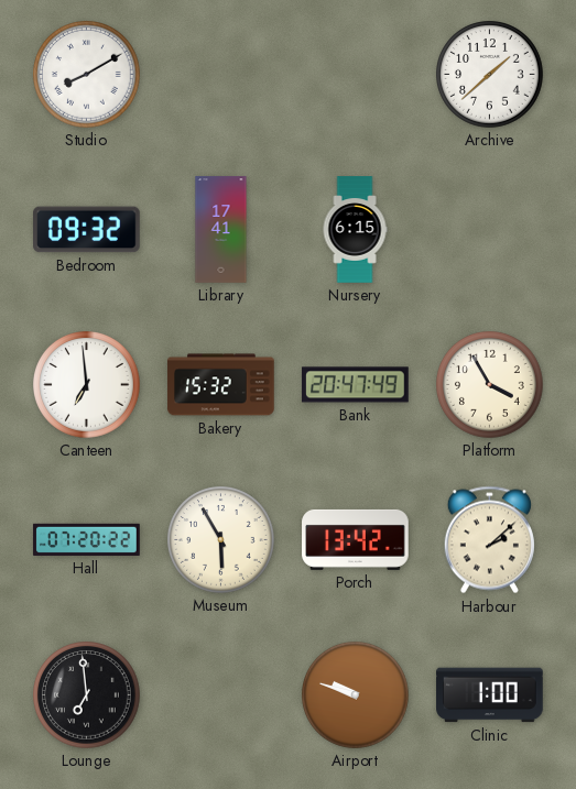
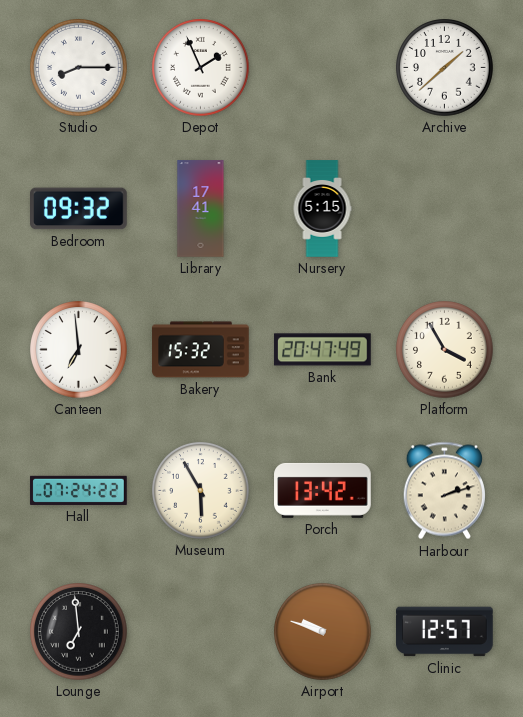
Studio: 8:10 -> 8:15
Depot: none -> 1:56
Nursery: 6:15 -> 5:15
Hall: 07:20 -> 07:24
Harbour: 2:08 -> 2:12
Clinic: 1:00 -> 12:57
